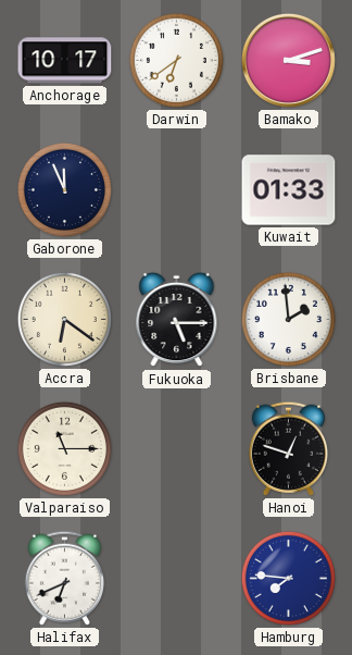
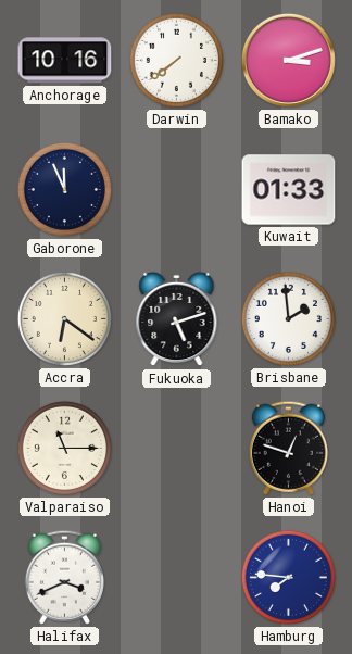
Anchorage: 10:17 -> 10:16
Darwin: 6:39 -> 7:39
Fukuoka: 5:15 -> 5:12
Halifax: 6:41 -> 3:41
